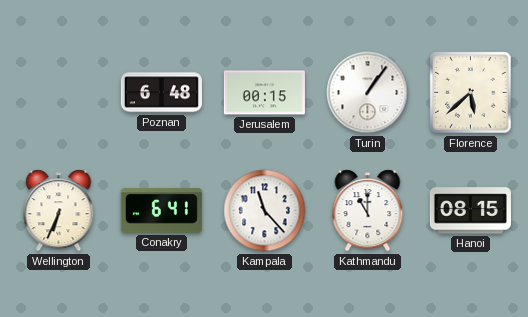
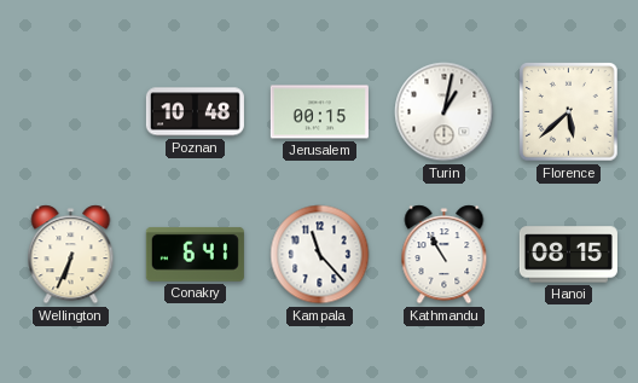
Poznan: 6:48 -> 10:48
Turin: 1:06 -> 1:02
Kathmandu: 11:00 -> 10:55
